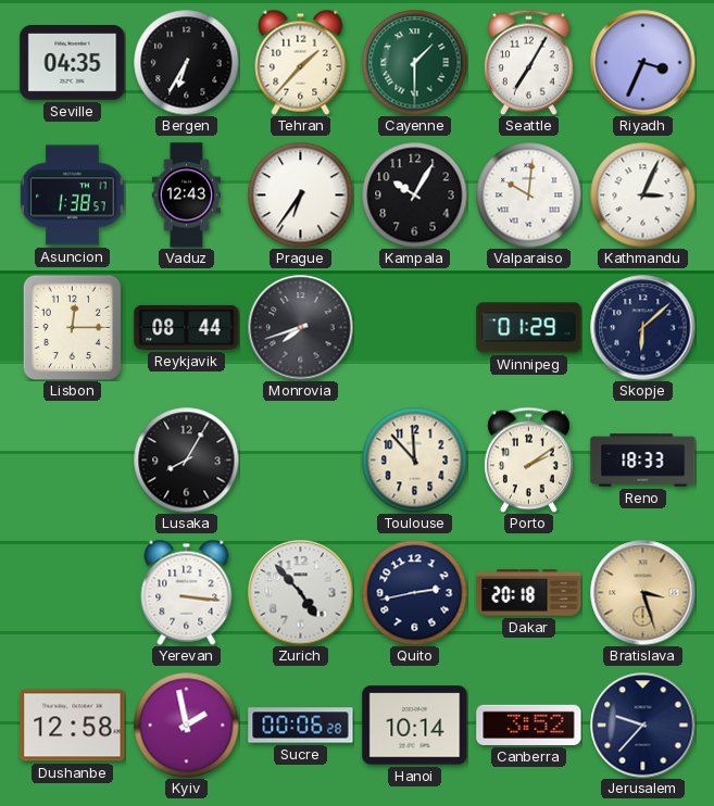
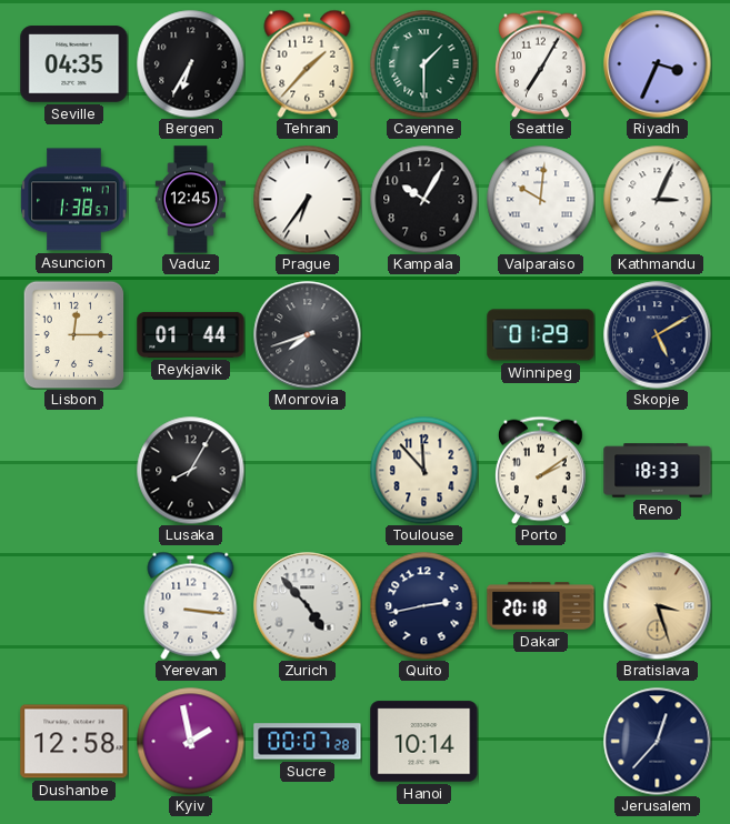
Vaduz: 12:43 -> 12:45
Reykjavik: 08:44 -> 01:44
Skopje: 6:08 -> 5:10
Sucre: 00:06 -> 00:07
Canberra: 3:52 -> none
Jerusalem: 9:37 -> 12:37
